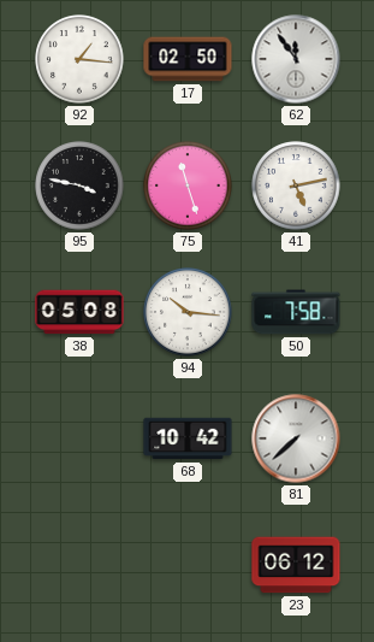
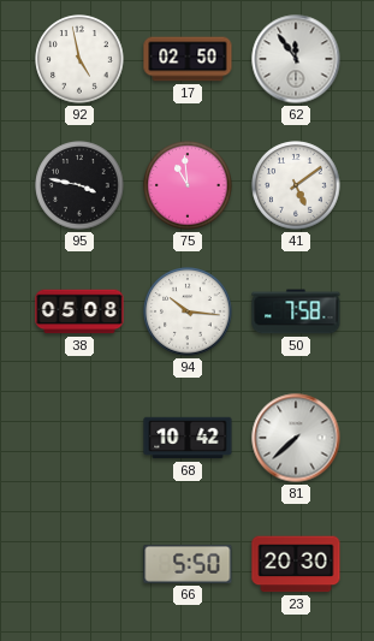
92: 1:16 -> 4:58
75: 11:27 -> 10:59
41: 5:13 -> 5:09
66: none -> 5:50
23: 06:12 -> 20:30
